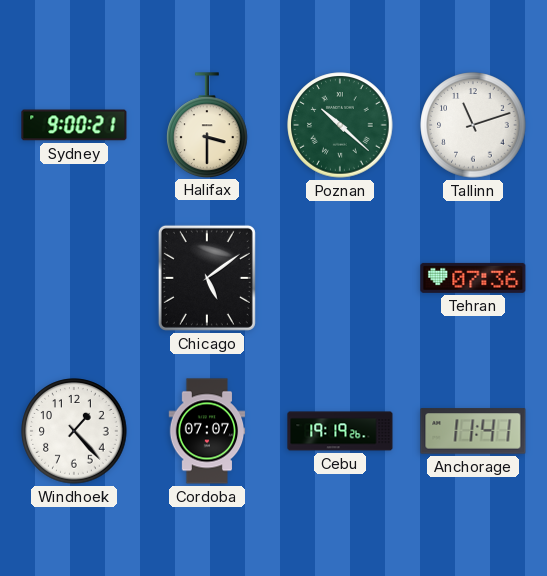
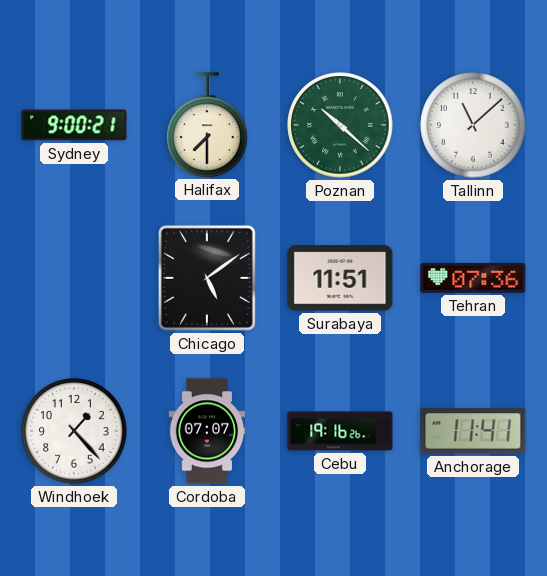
Halifax: 3:30 -> 7:30
Tallinn: 11:12 -> 11:08
Surabaya: none -> 11:51
Cebu: 19:19 -> 19:16
